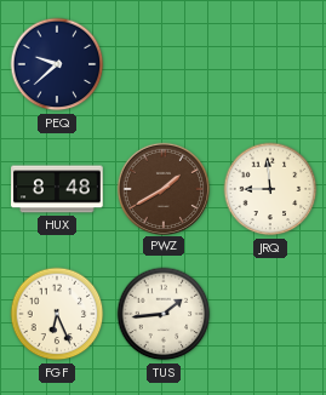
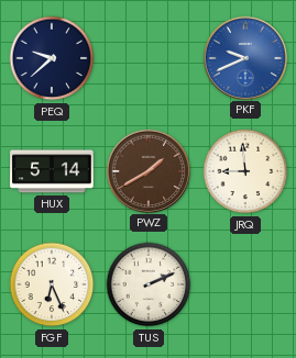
PKF: none -> 9:41
HUX: 8:48 -> 5:14
TUS: 1:44 -> 2:11
